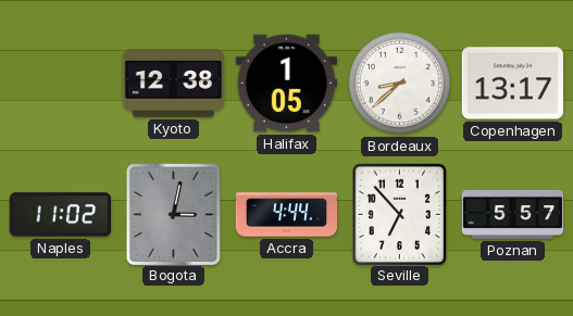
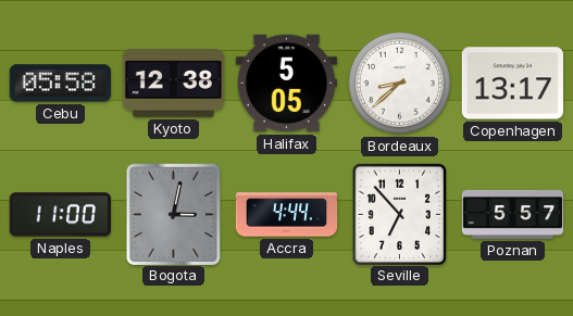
Cebu: none -> 05:58
Halifax: 1:05 -> 5:05
Naples: 11:02 -> 11:00
